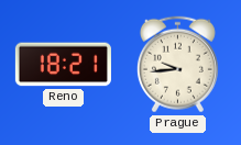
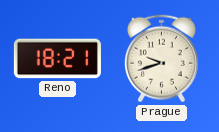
Prague: 9:44 -> 9:42
